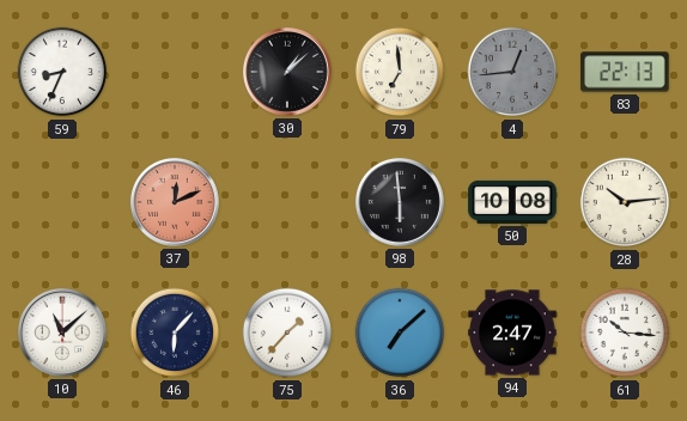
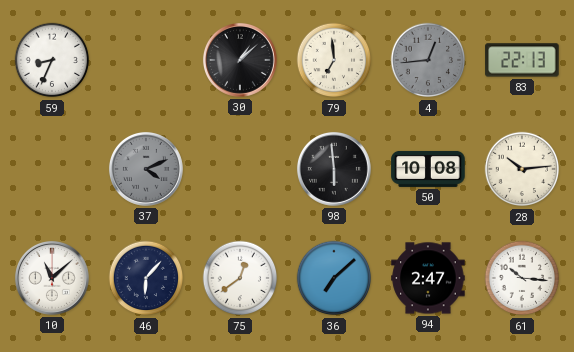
37: 12:11 -> 4:11
37 dial: salmon -> grey
75: 1:37 -> 12:39
